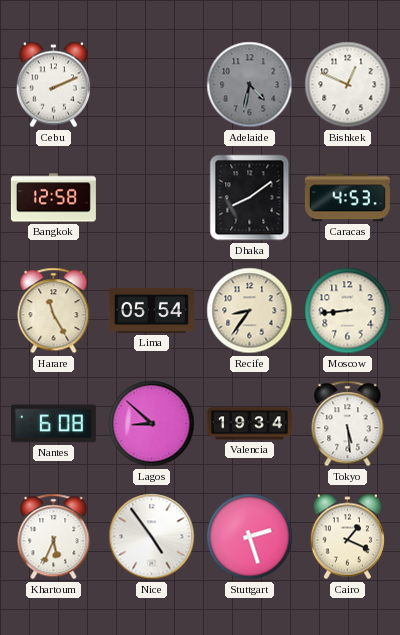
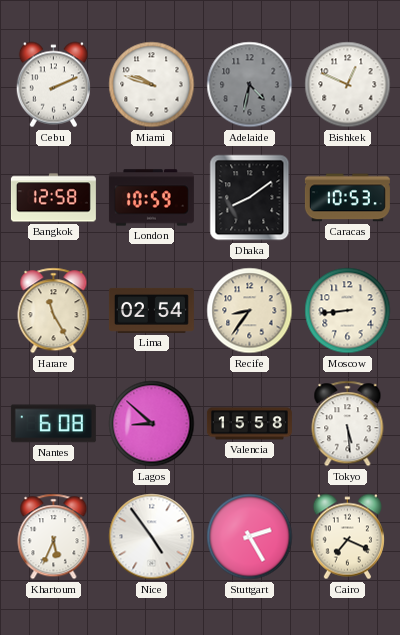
Miami: none -> 9:48
London: none -> 10:59
Caracas: 4:53 -> 10:53
Lima: 05:54 -> 02:54
Valencia: 19:34 -> 15:58
Stuttgart: 2:27 -> 2:25
Cairo: 1:19 -> 7:19
